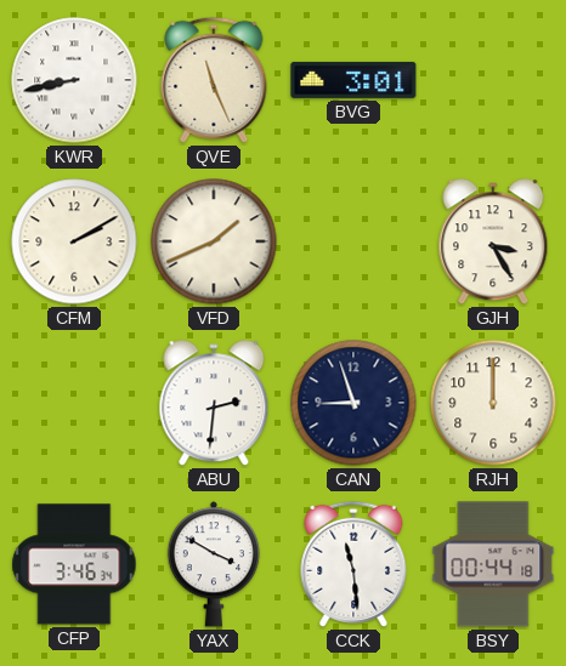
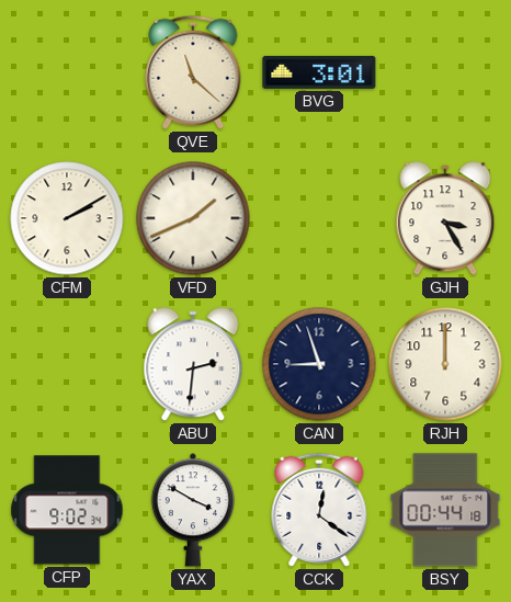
KWR: 8:43 -> none
QVE: 11:26 -> 11:22
CFP: 3:46 -> 9:02
CCK: 11:29 -> 12:21
